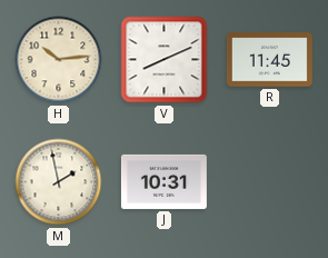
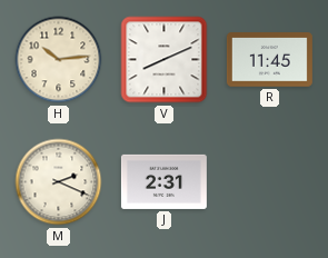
M: 1:58 -> 2:19
J: 10:31 -> 2:31
